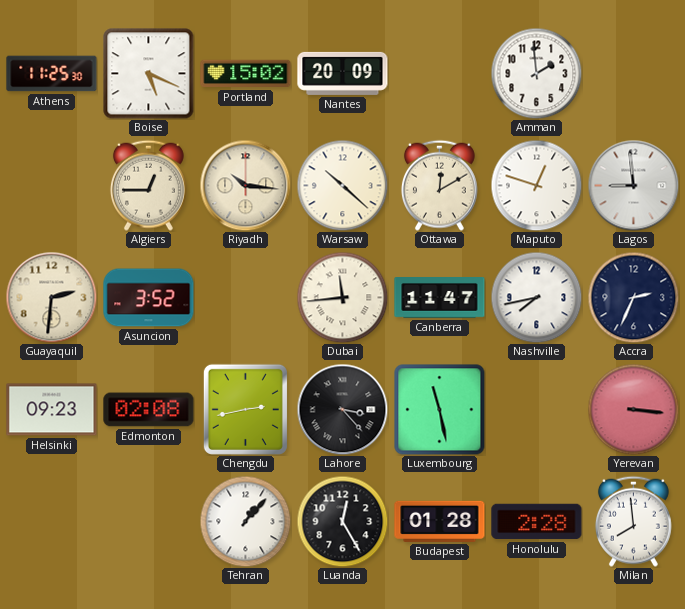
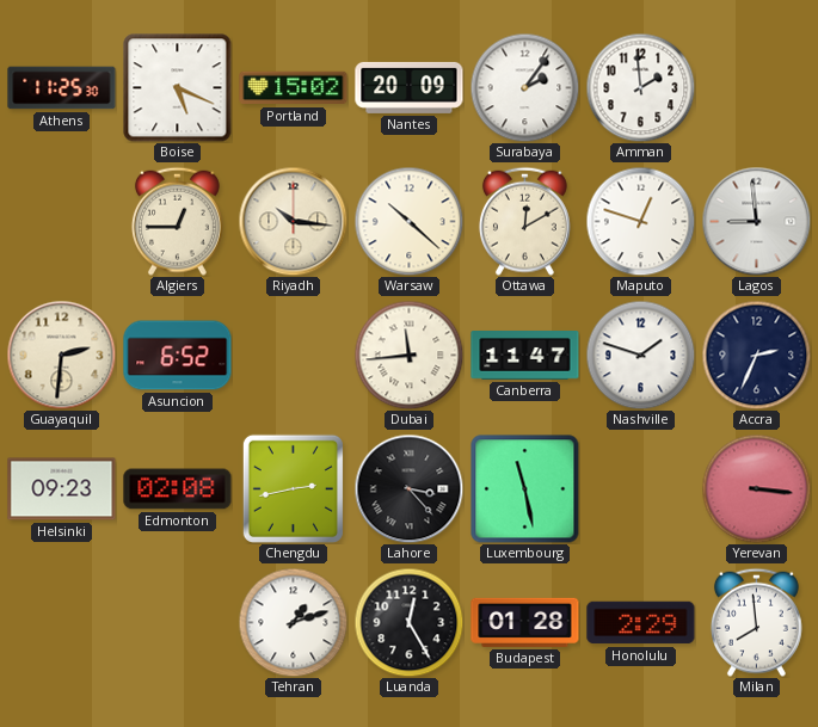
Surabaya: none -> 2:06
Asuncion: 3:52 -> 6:52
Nashville: 7:43 -> 1:48
Tehran: 1:07 -> 1:12
Honolulu: 2:28 -> 2:29
